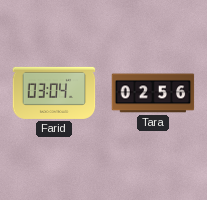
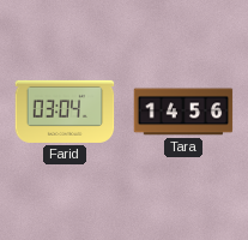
Tara: 02:56 -> 14:56
